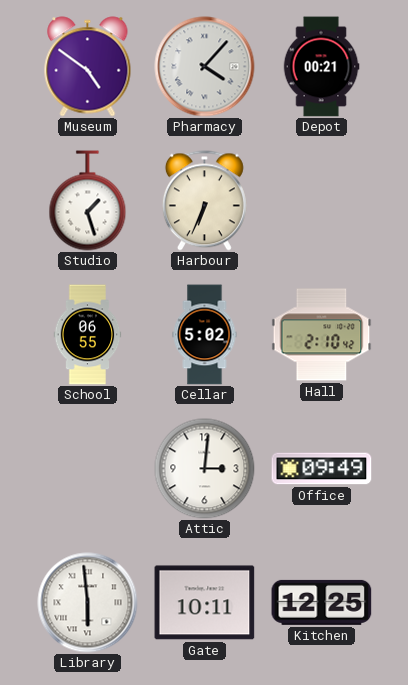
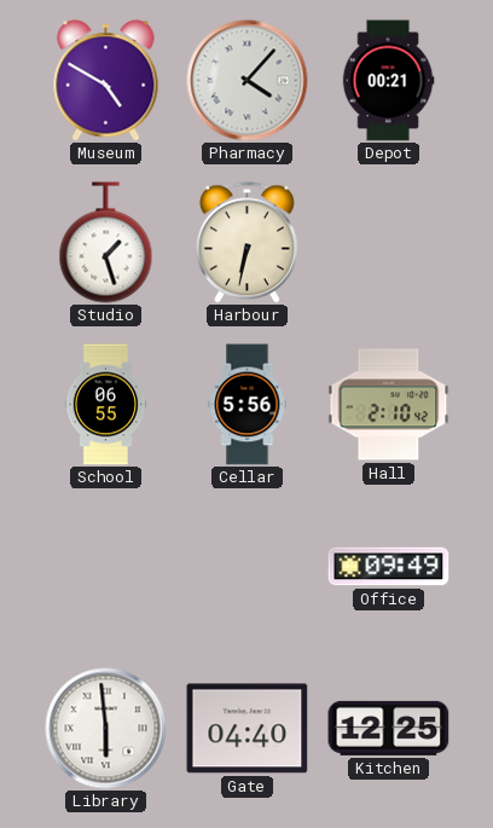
Museum: 4:51 -> 4:50
Harbour: 6:34 -> 6:32
Cellar: 5:02 -> 5:56
Attic: 3:01 -> none
Gate: 10:11 -> 04:40
